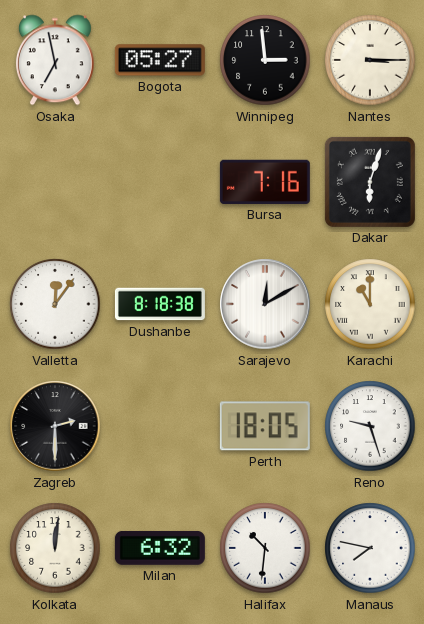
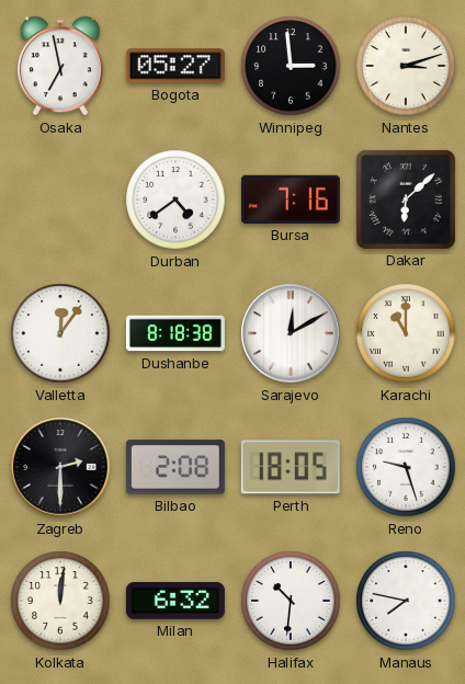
Nantes: 3:15 -> 3:12
Durban: none -> 4:39
Dakar: 6:03 -> 6:08
Bilbao: none -> 2:08
